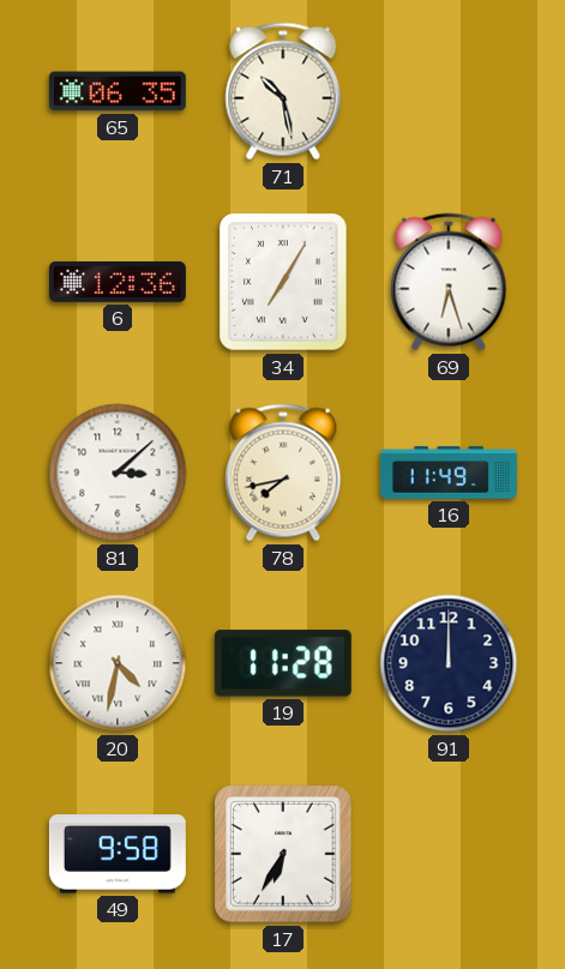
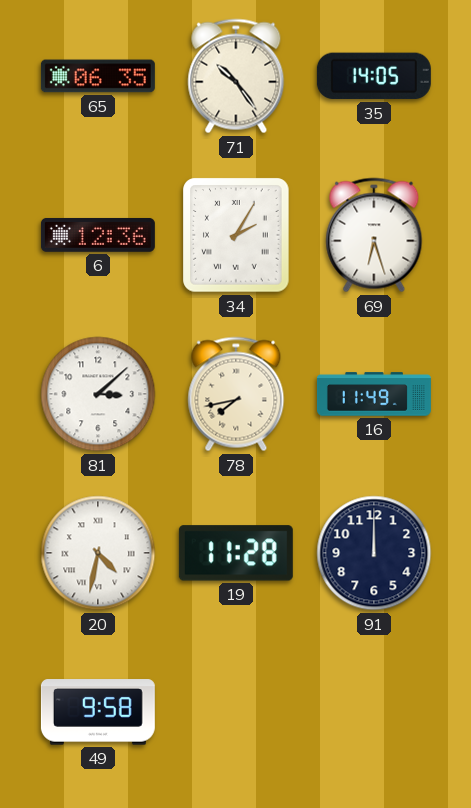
71: 10:28 -> 10:24
35: none -> 14:05
34: 7:05 -> 2:05
17: 6:35 -> none
